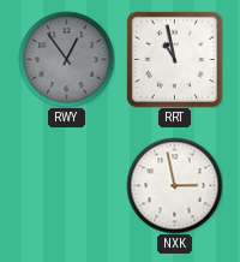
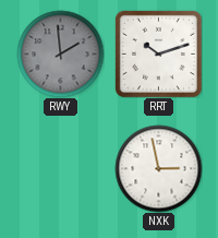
RWY: 12:54 -> 1:59
RRT: 10:58 -> 10:12
